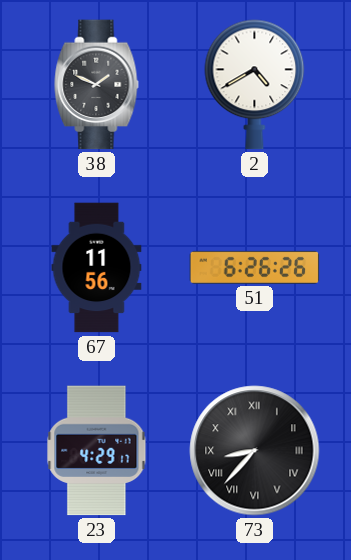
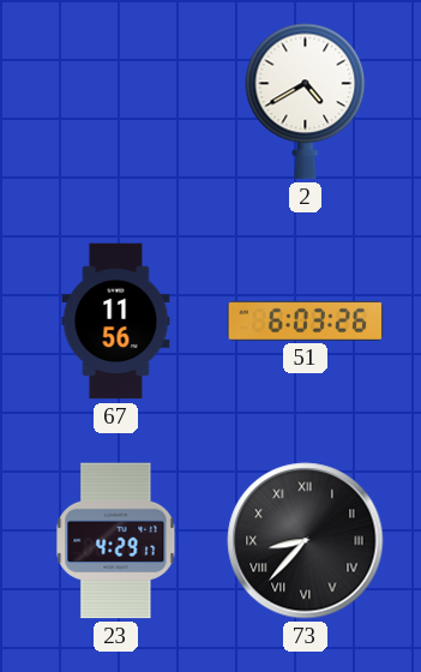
38: 1:49 -> none
51: 6:26 -> 6:03
